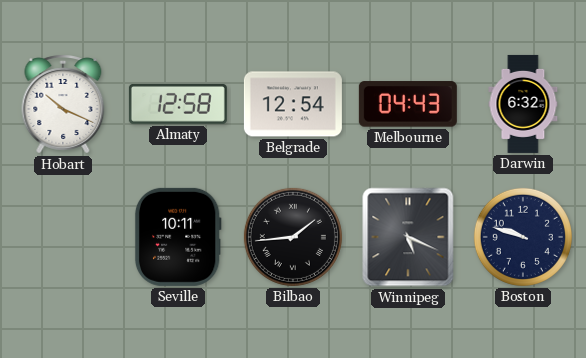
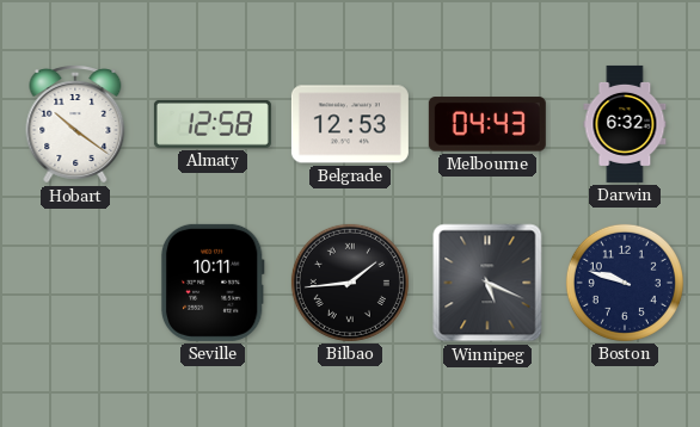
Hobart: 10:19 -> 10:21
Belgrade: 12:54 -> 12:53
